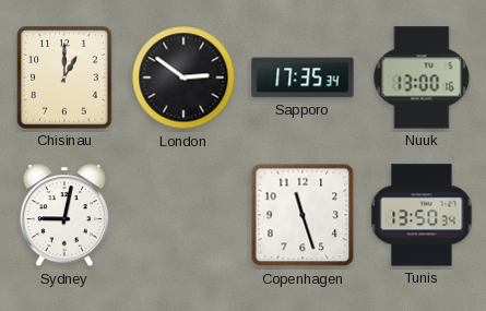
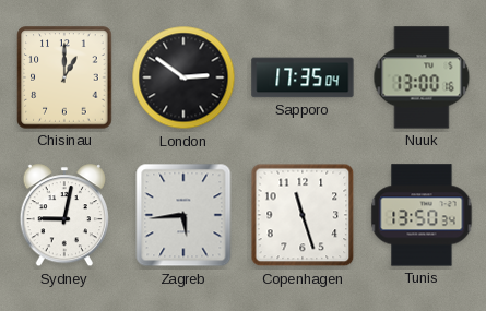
Sapporo: 17:35:34 -> 17:35:04
Zagreb: none -> 5:44
